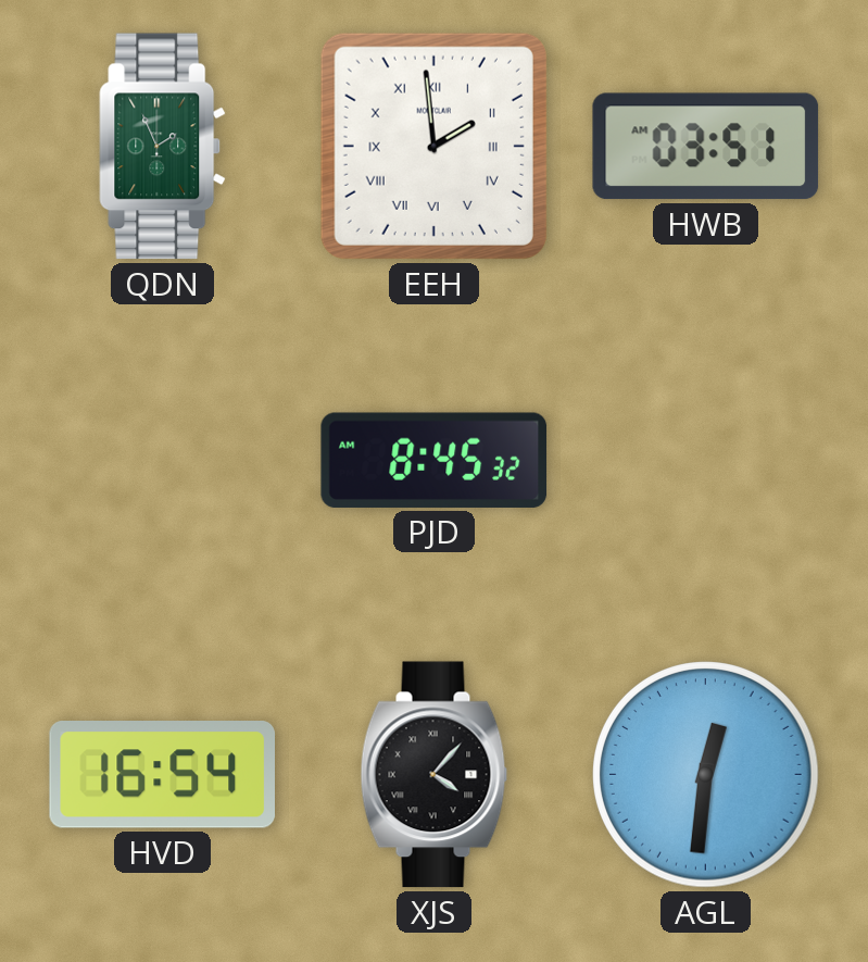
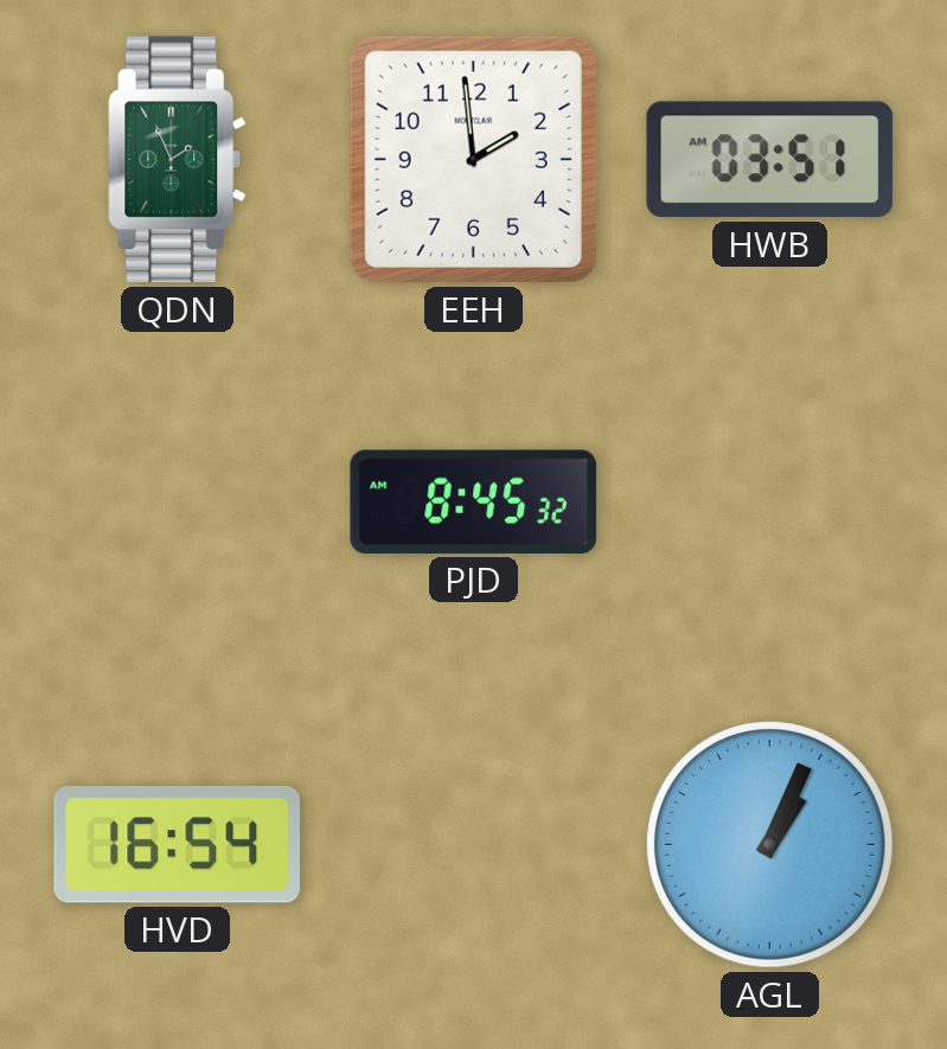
EEH numerals: Roman -> Arabic
XJS: 4:07 -> none
AGL: 12:31 -> 1:04
